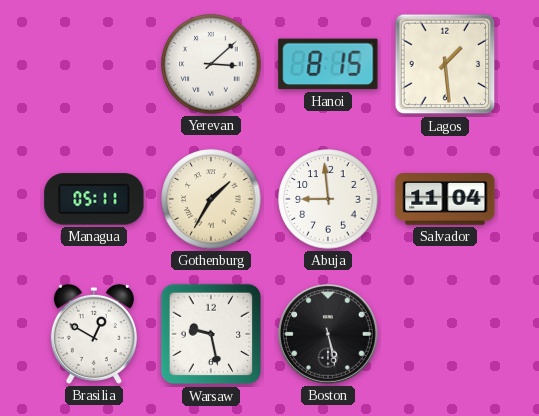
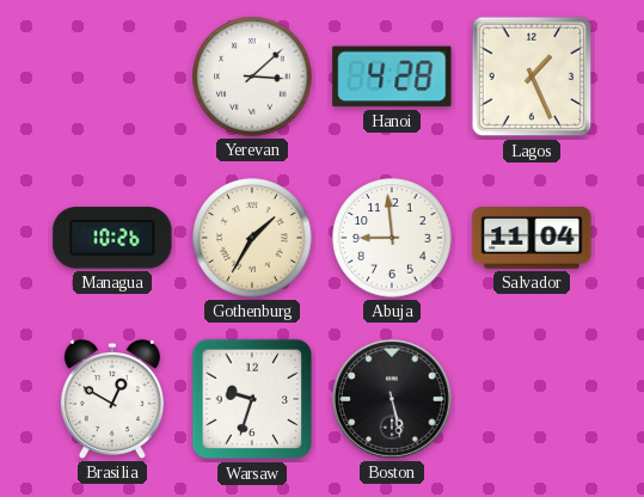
Hanoi: 8:15 -> 4:28
Lagos: 1:29 -> 1:26
Managua: 05:11 -> 10:26
Warsaw: 9:28 -> 9:33
